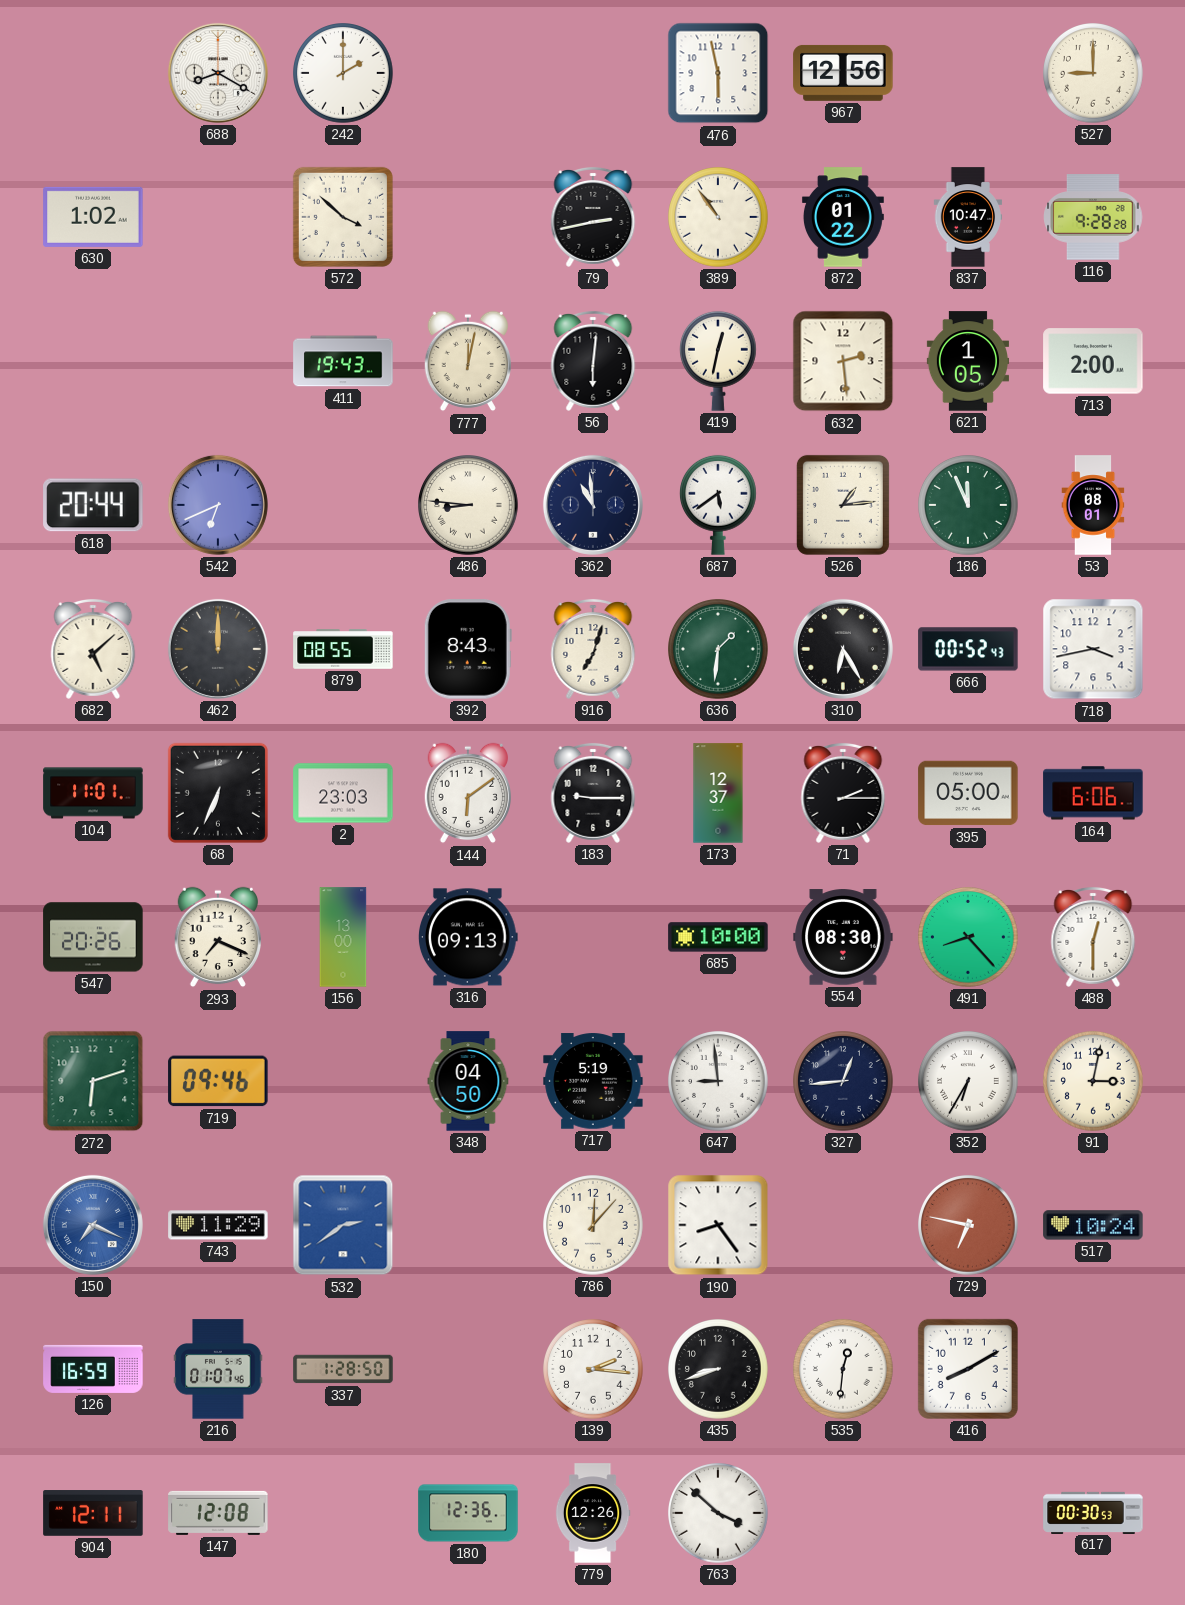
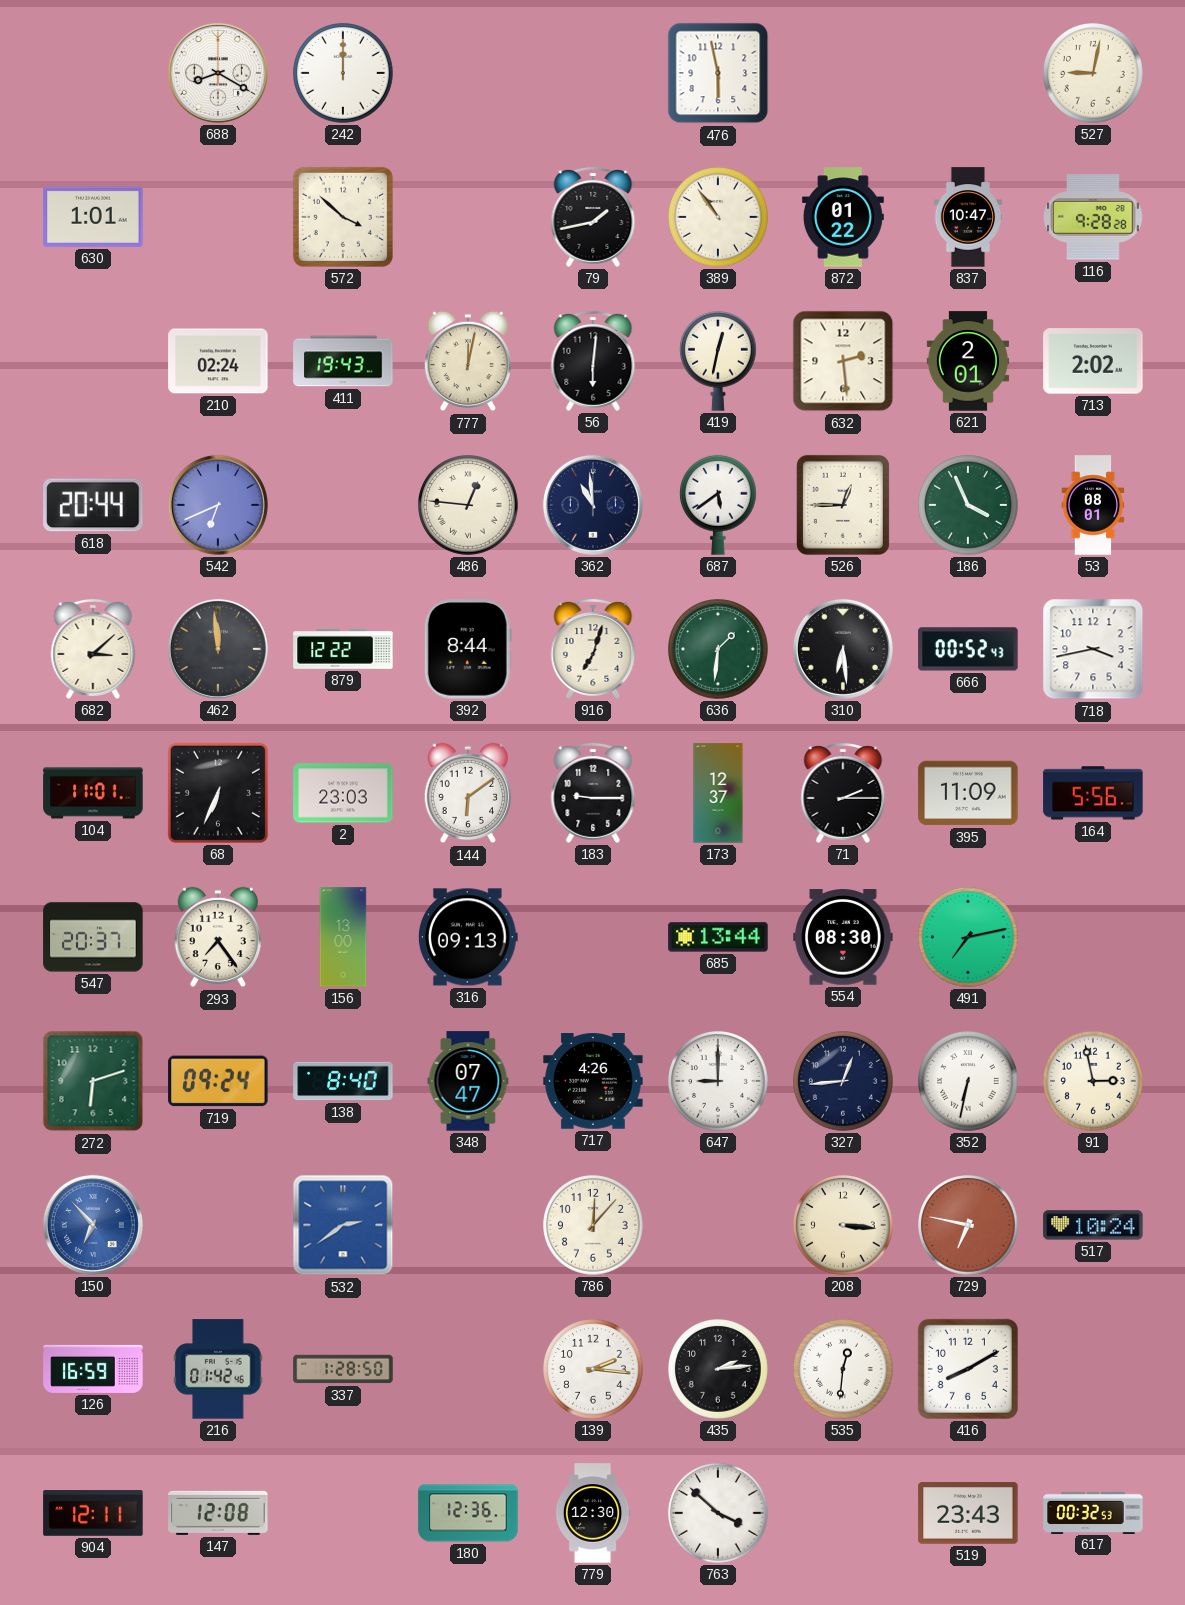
242: 2:00 -> 12:00
967: 12:56 -> none
527: 9:00 -> 9:02
630: 1:02 -> 1:01
79: 2:43 -> 1:43
210: none -> 02:24
621: 1:05 -> 2:01
713: 2:00 -> 2:02
486: 8:46 -> 12:46
526: 1:14 -> 12:45
186: 11:56 -> 3:56
682: 5:08 -> 3:08
462: 12:00 -> 11:59
879: 08:55 -> 12:22
392: 8:43 -> 8:44
310: 6:25 -> 6:29
395: 05:00 -> 11:09
164: 6:06 -> 5:56
547: 20:26 -> 20:37
293: 7:19 -> 7:24
685: 10:00 -> 13:44
491: 8:23 -> 7:13
488: 12:30 -> none
719: 09:46 -> 09:24
138: none -> 8:40
348: 04:50 -> 07:47
717: 5:19 -> 4:26
647: 8:59 -> 9:00
352: 6:35 -> 6:32
91: 3:02 -> 2:58
150: 7:19 -> 6:53
743: 11:29 -> none
190: 8:24 -> none
208: none -> 3:16
216: 01:07 -> 01:42
435: 8:42 -> 2:14
779: 12:26 -> 12:30
519: none -> 23:43
617: 00:30 -> 00:32
